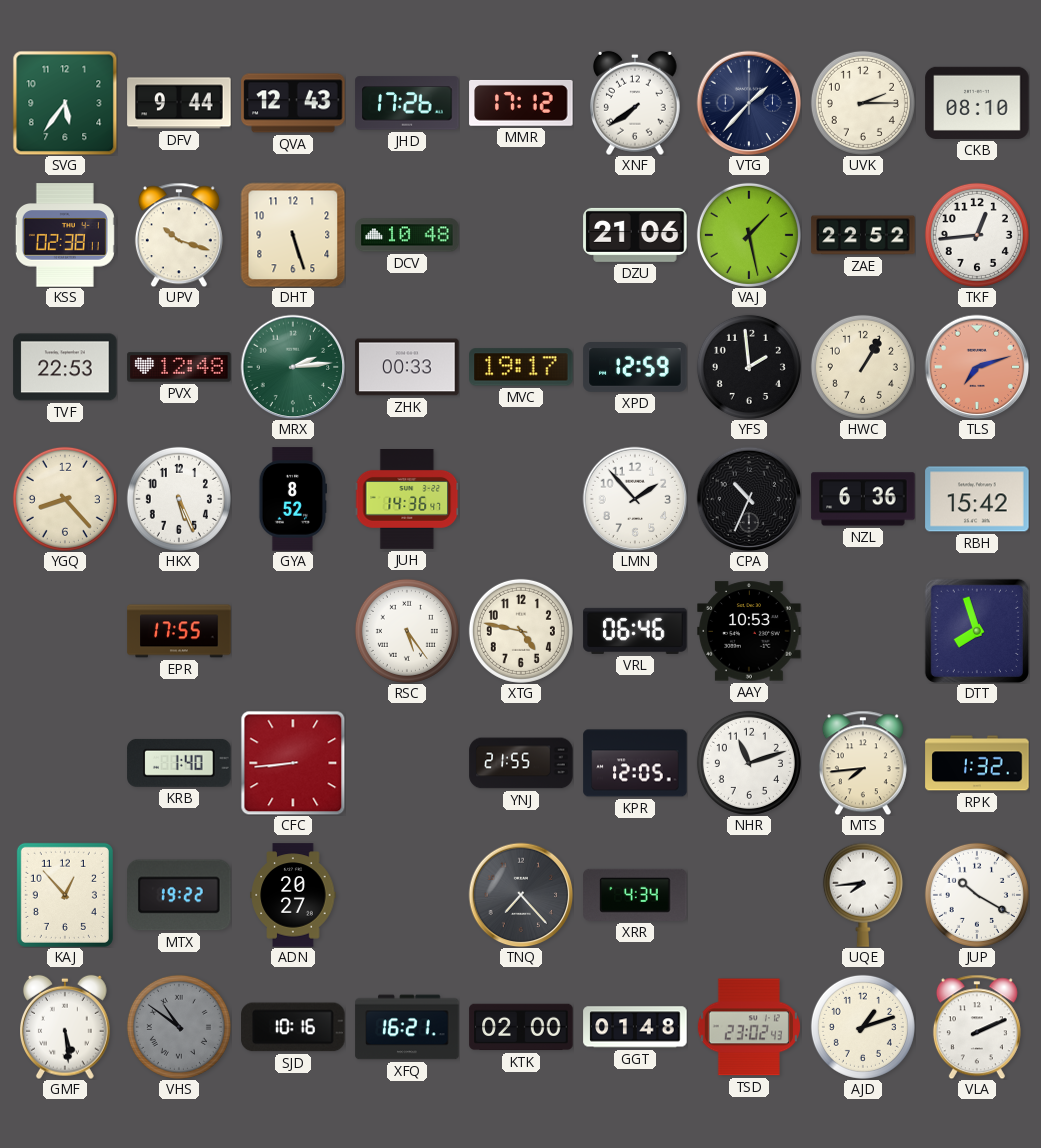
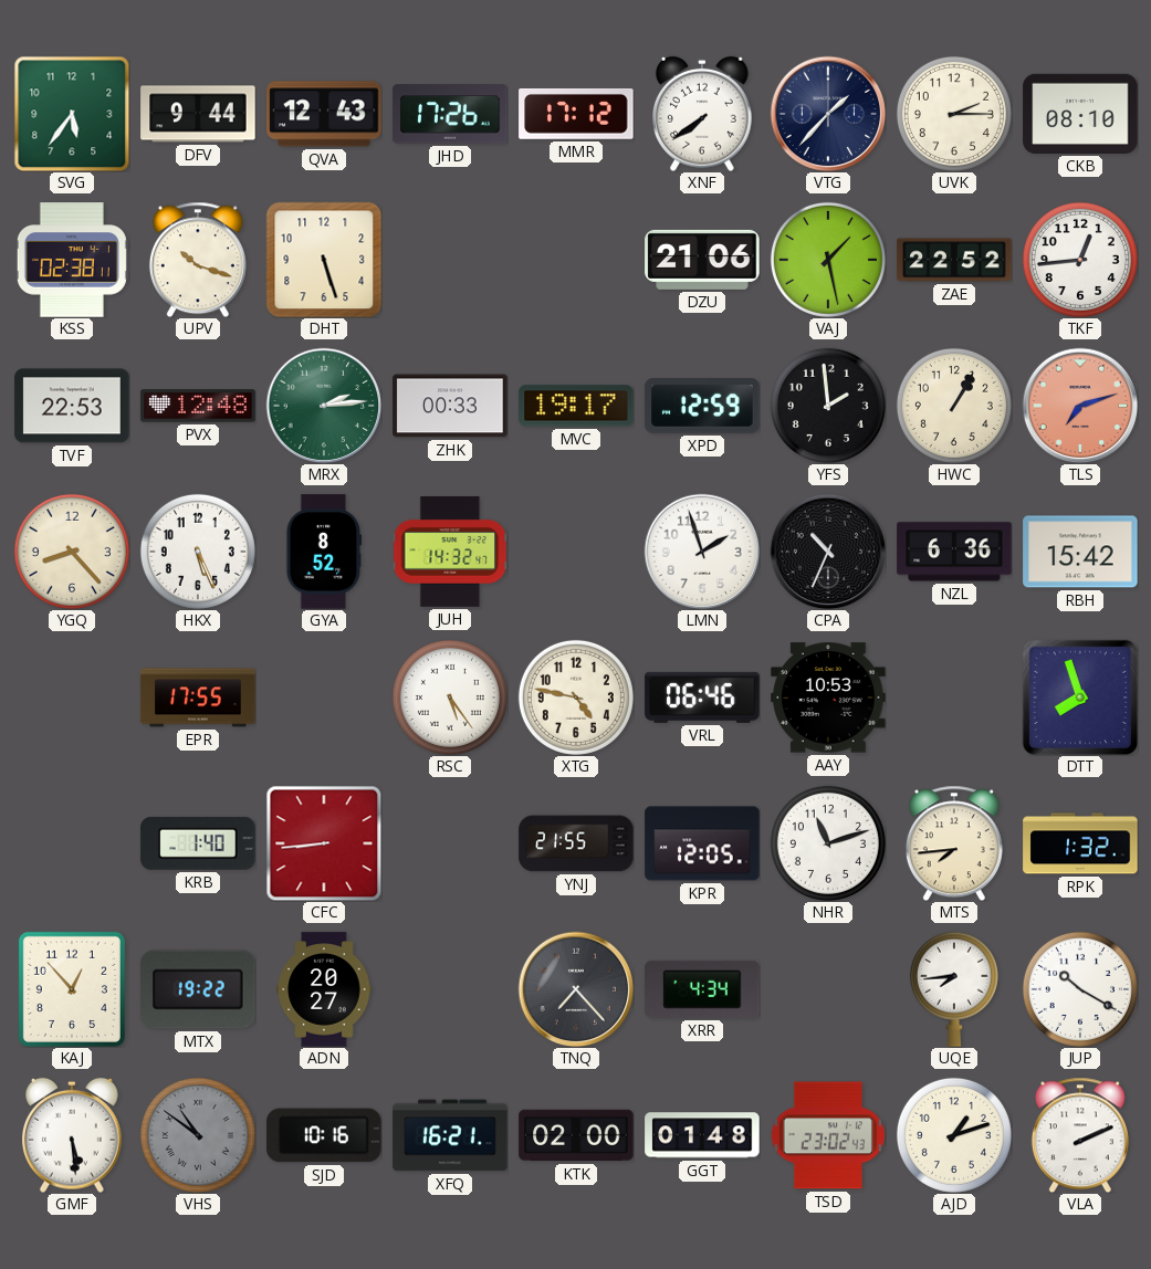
DCV: 10:48 -> none
JUH: 14:36 -> 14:32
LMN: 1:53 -> 1:57
